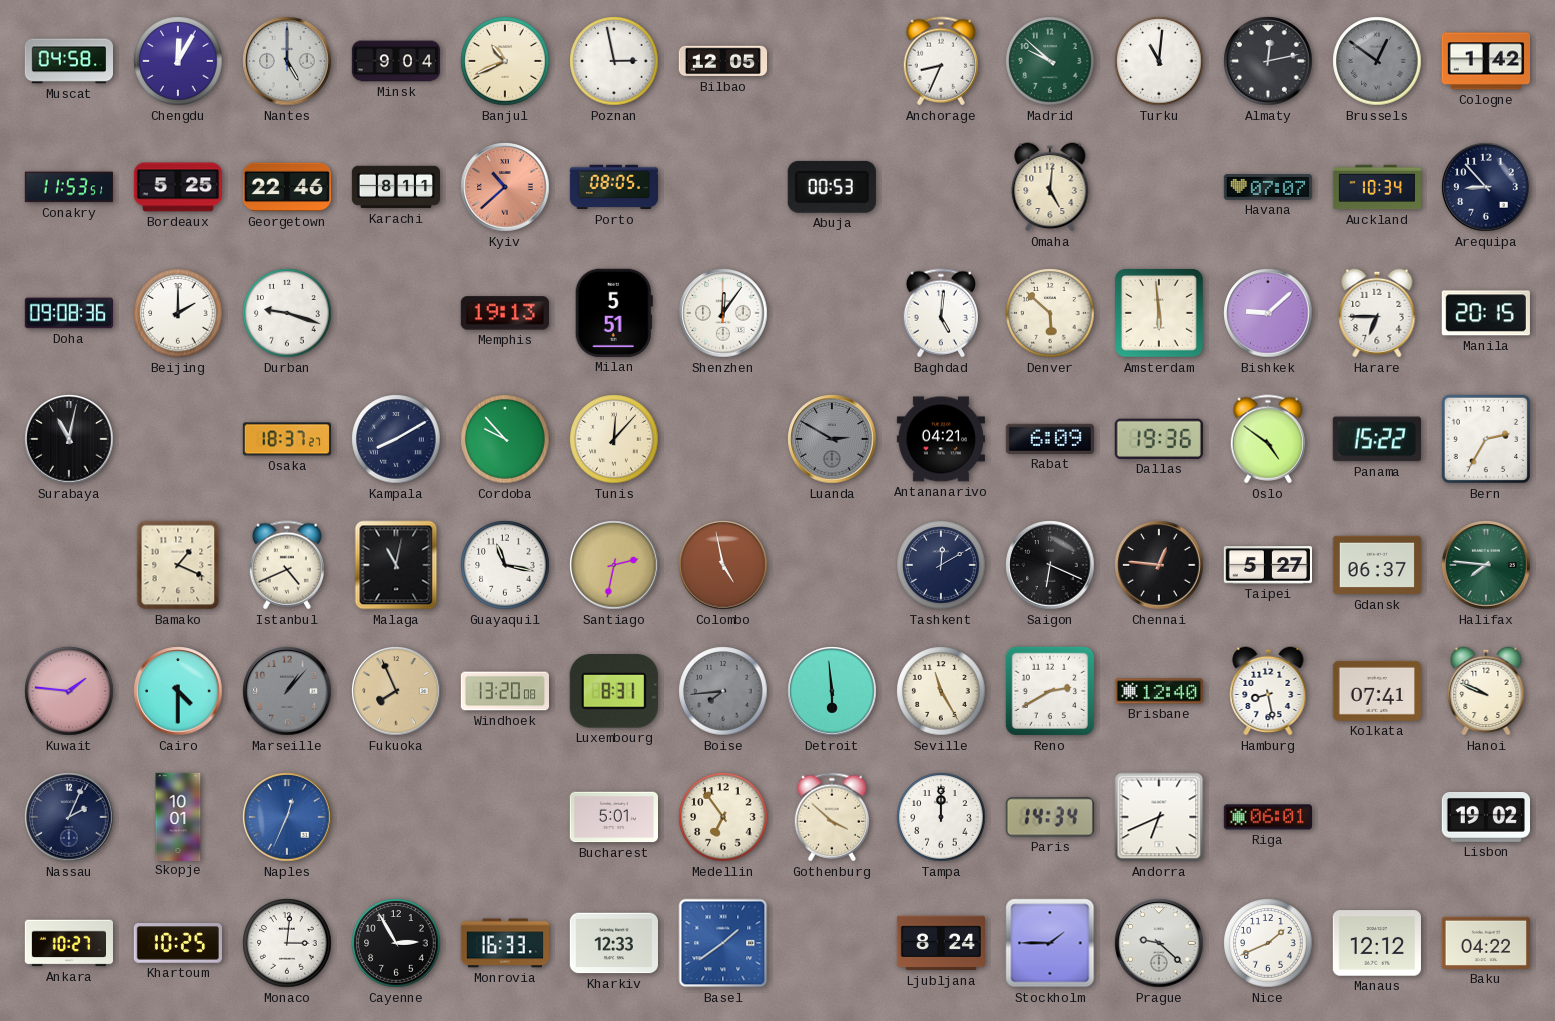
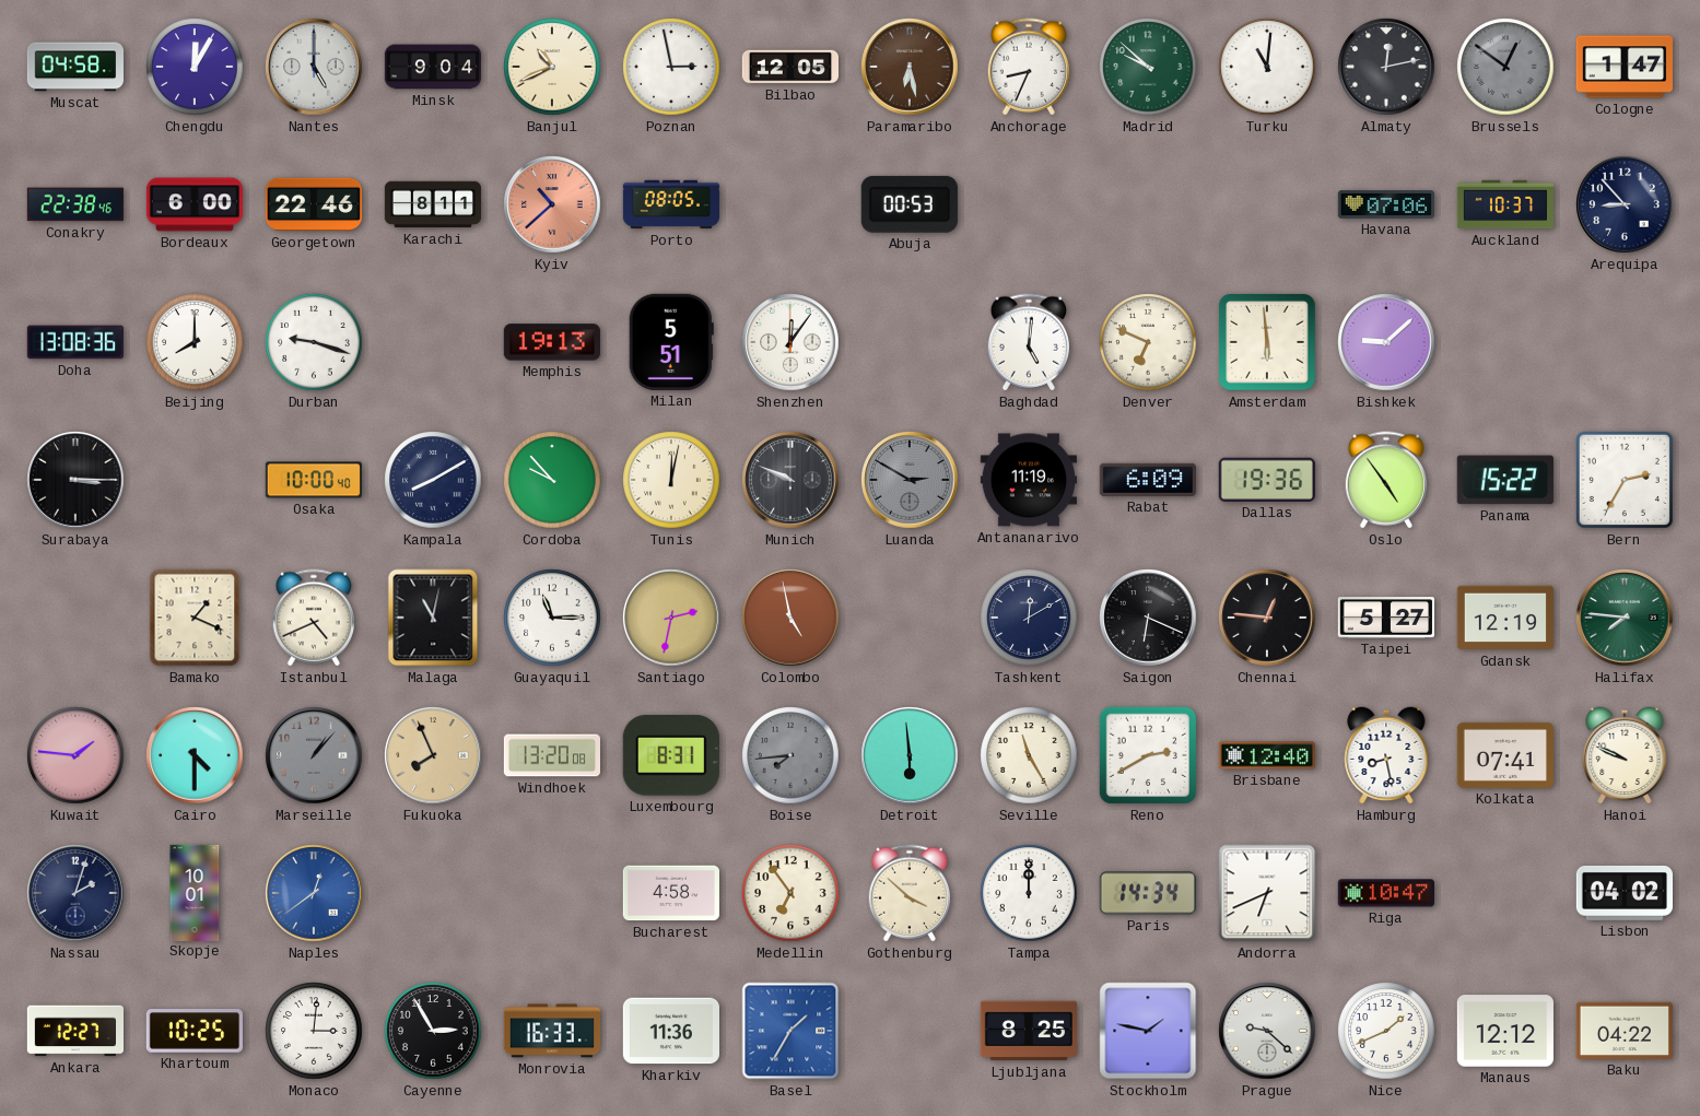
Paramaribo: none -> 6:28
Cologne: 1:42 -> 1:47
Conakry: 11:53 -> 22:38
Bordeaux: 5:25 -> 6:00
Omaha: 5:01 -> none
Havana: 07:07 -> 07:06
Auckland: 10:34 -> 10:37
Doha: 09:08 -> 13:08
Beijing: 2:00 -> 8:00
Denver: 5:52 -> 6:49
Harare: 6:45 -> none
Manila: 20:15 -> none
Surabaya: 11:02 -> 3:15
Osaka: 18:37 -> 10:00
Tunis: 12:07 -> 12:02
Munich: none -> 9:49
Antananarivo: 04:21 -> 11:19
Oslo: 4:51 -> 4:54
Guayaquil: 11:17 -> 11:15
Gdansk: 06:37 -> 12:19
Nassau: 2:04 -> 2:03
Naples: 12:34 -> 12:39
Bucharest: 5:01 -> 4:58
Riga: 06:01 -> 10:47
Lisbon: 19:02 -> 04:02
Ankara: 10:27 -> 12:27
Kharkiv: 12:33 -> 11:36
Basel: 1:39 -> 1:35
Ljubljana: 8:24 -> 8:25
Stockholm: 1:45 -> 1:47
